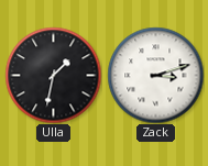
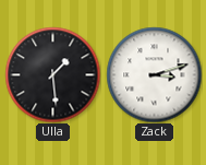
Ulla: 1:32 -> 1:29
